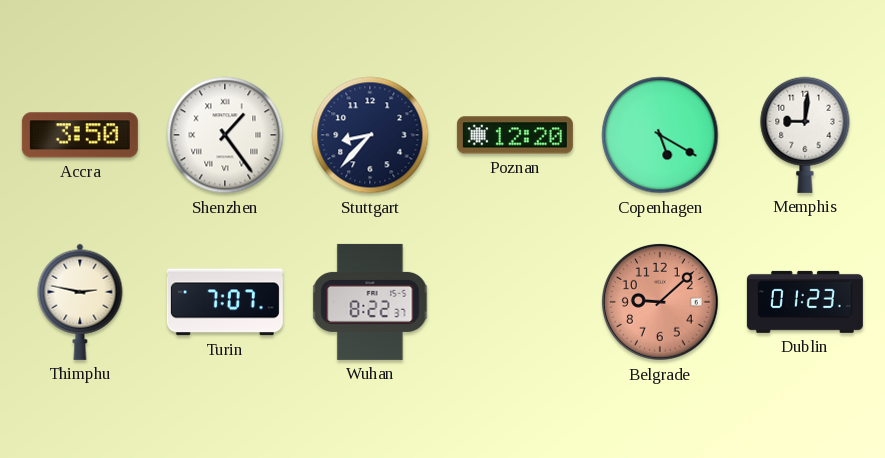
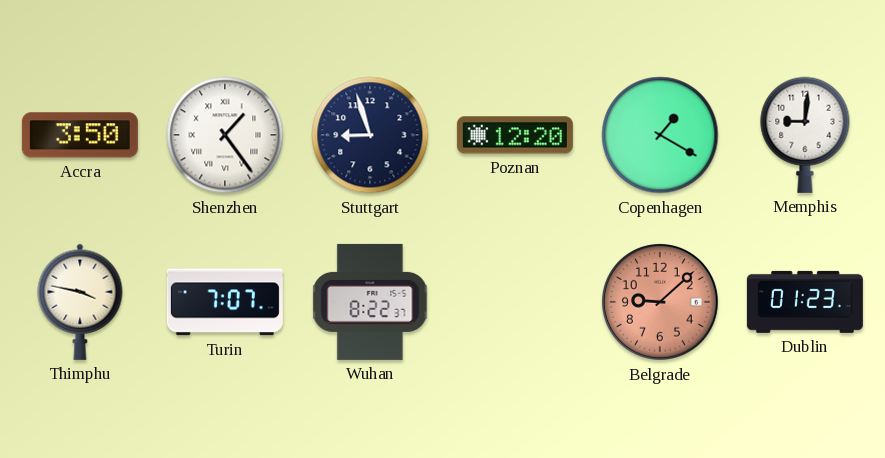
Stuttgart: 8:37 -> 8:57
Copenhagen: 5:20 -> 1:20
Thimphu: 2:47 -> 3:47
